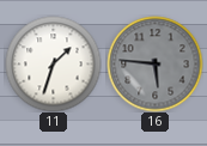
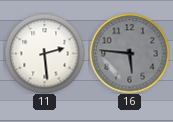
11: 1:33 -> 2:29
